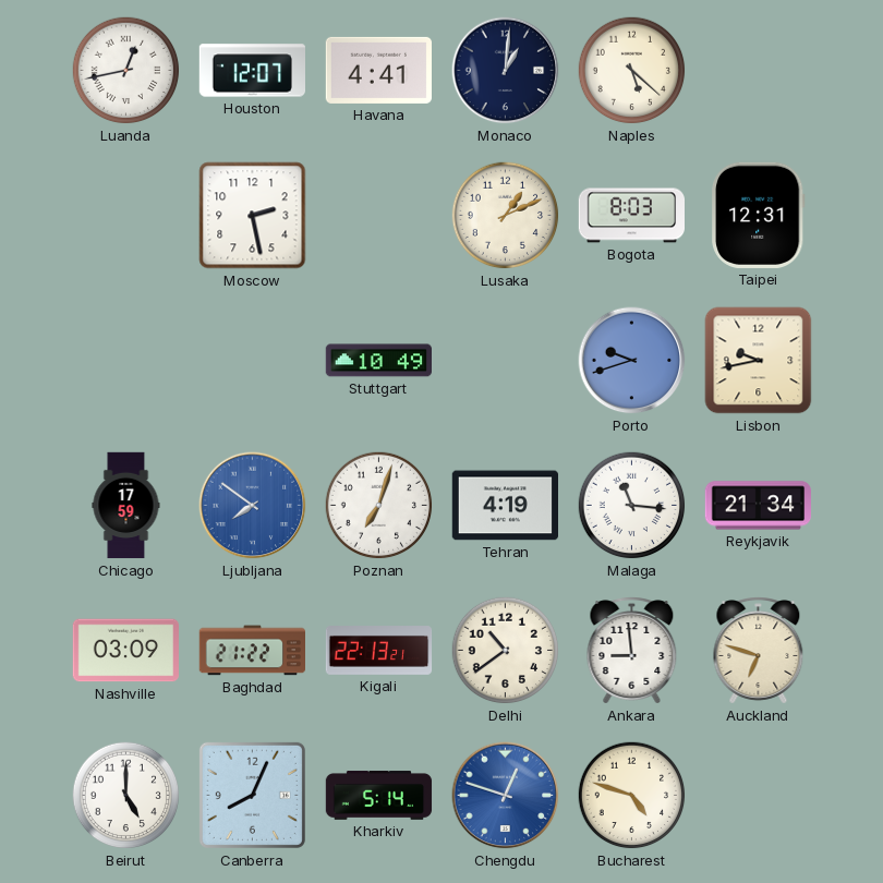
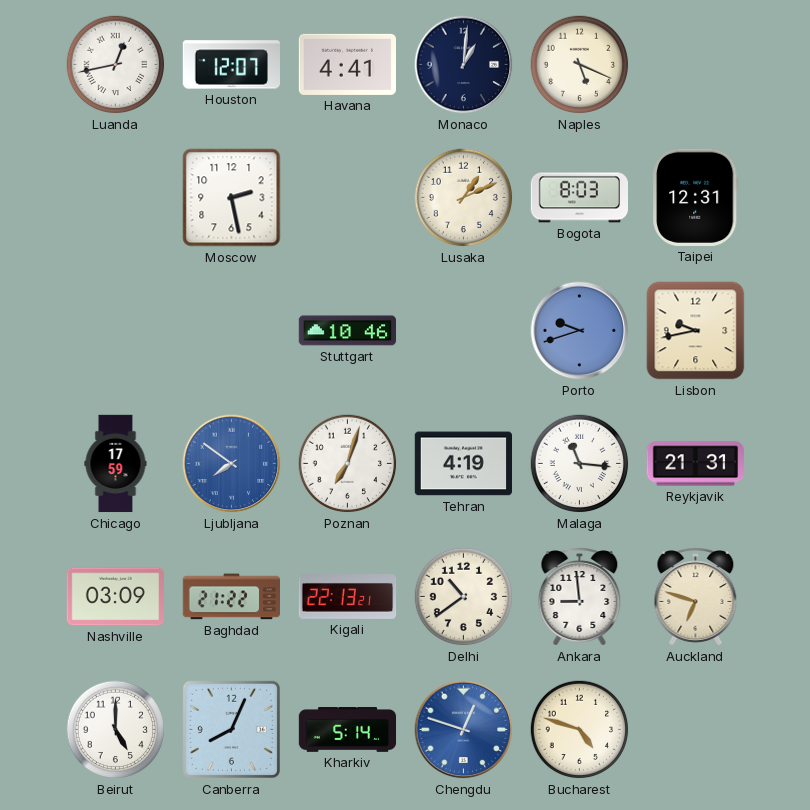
Naples: 5:22 -> 5:19
Stuttgart: 10:49 -> 10:46
Reykjavik: 21:34 -> 21:31
